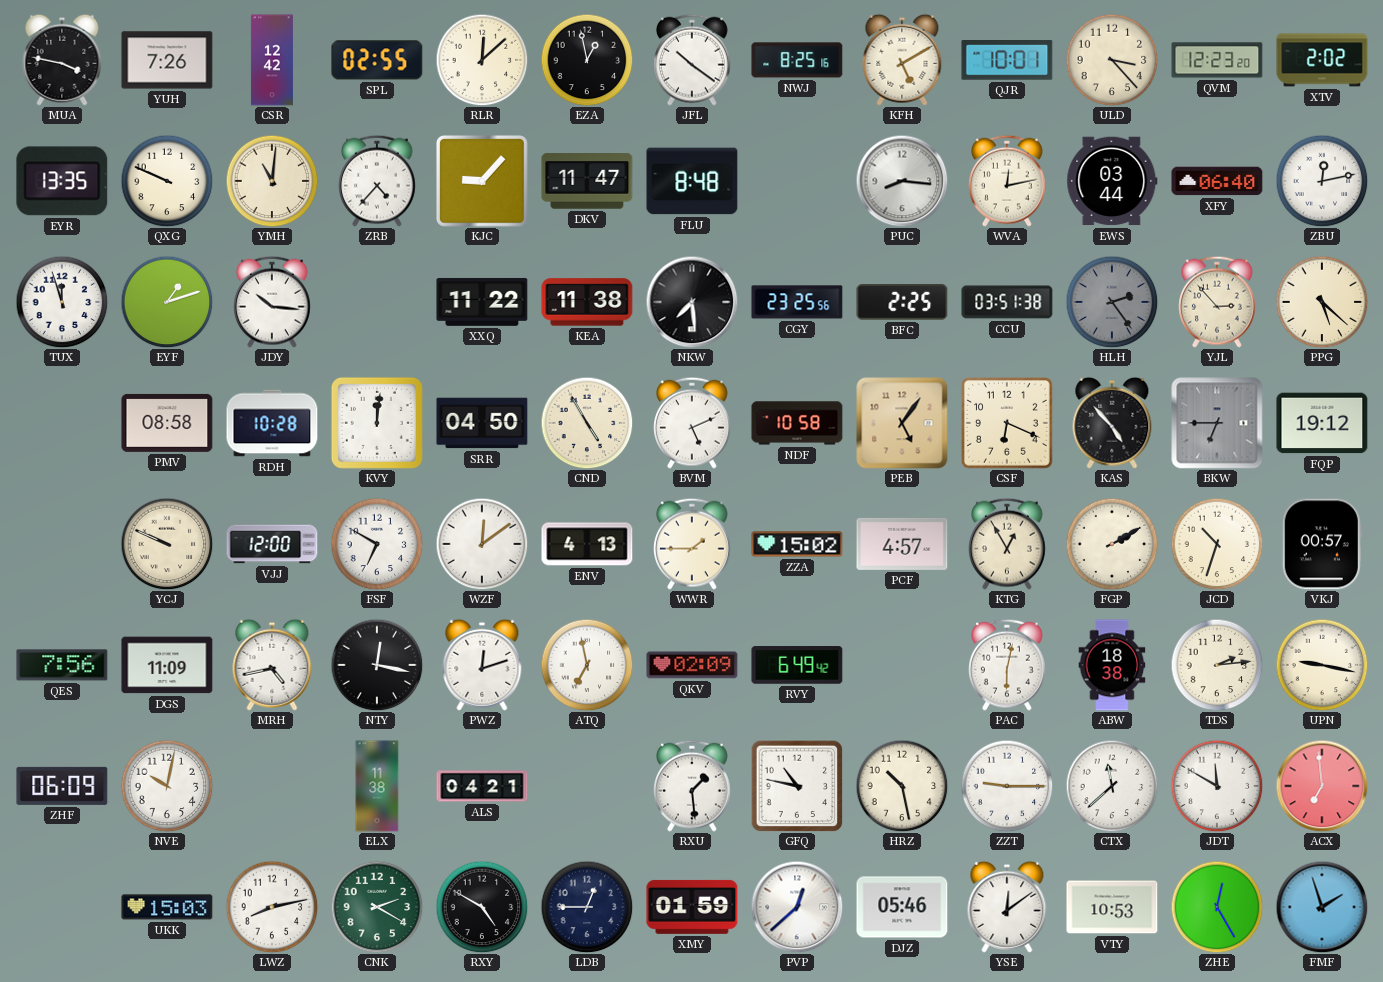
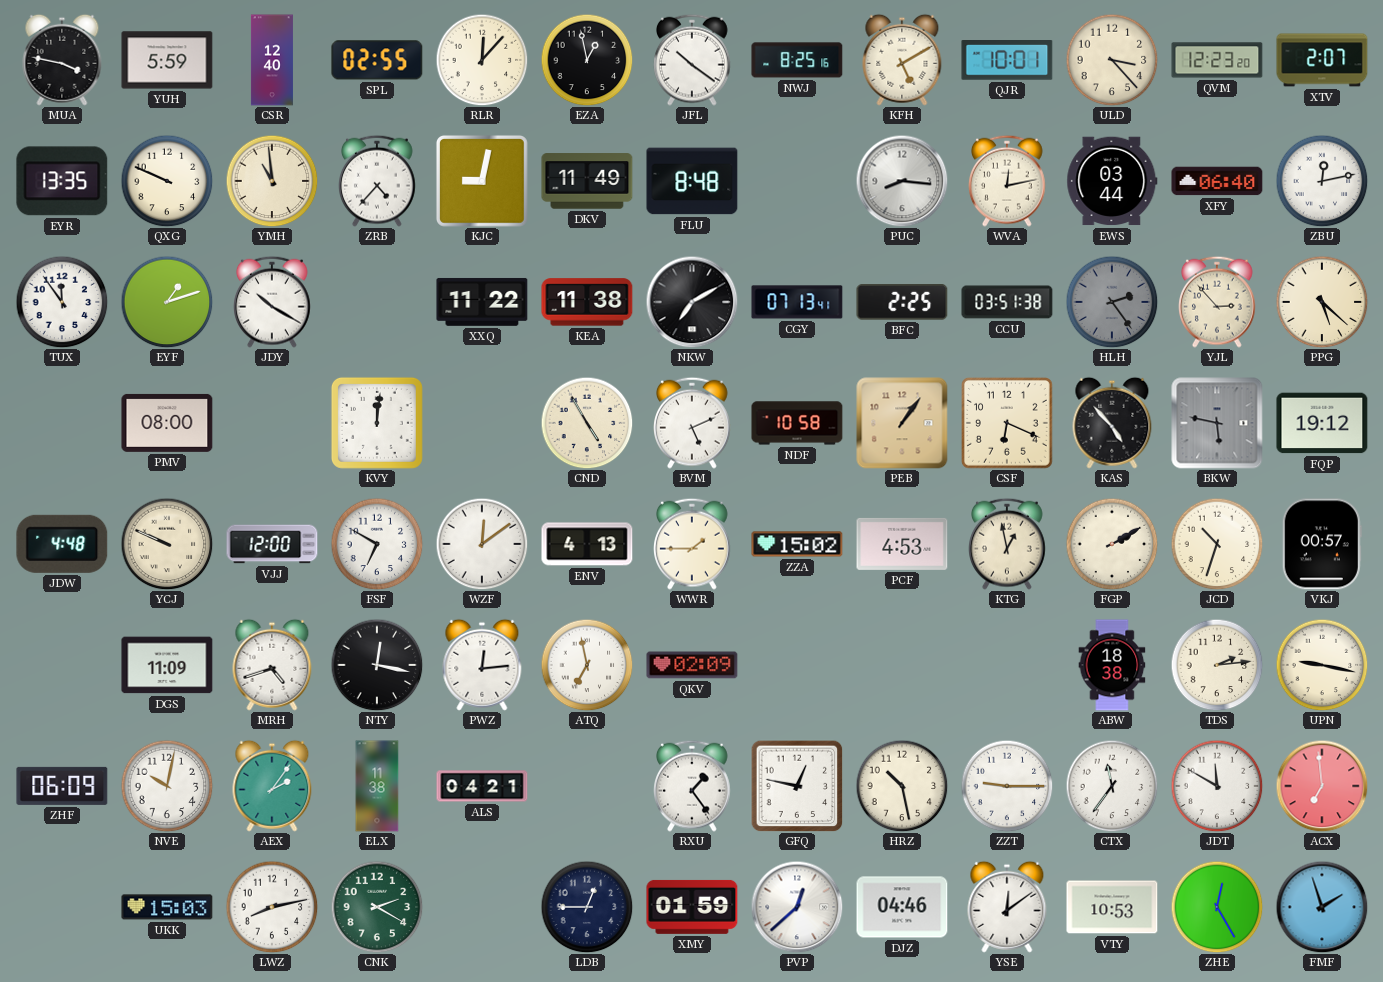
YUH: 7:26 -> 5:59
CSR: 12:42 -> 12:40
RLR: 12:08 -> 12:07
XTV: 2:02 -> 2:07
YMH: 11:01 -> 10:59
KJC: 9:07 -> 9:02
DKV: 11:47 -> 11:49
TUX: 11:57 -> 11:54
JDY: 10:16 -> 10:20
NKW: 7:29 -> 7:10
CGY: 23:25 -> 07:13
PMV: 08:58 -> 08:00
RDH: 10:28 -> none
SRR: 04:50 -> none
PEB: 5:06 -> 1:06
BKW: 6:45 -> 5:47
JDW: none -> 4:48
PCF: 4:57 -> 4:53
KTG: 12:55 -> 12:58
QES: 7:56 -> none
MRH: 4:43 -> 4:42
PWZ: 12:12 -> 12:14
RVY: 6:49 -> none
PAC: 6:02 -> none
AEX: none -> 2:06
RXU: 1:29 -> 1:24
GFQ: 10:47 -> 12:47
CTX: 11:38 -> 11:36
RXY: 4:50 -> none
DJZ: 05:46 -> 04:46
